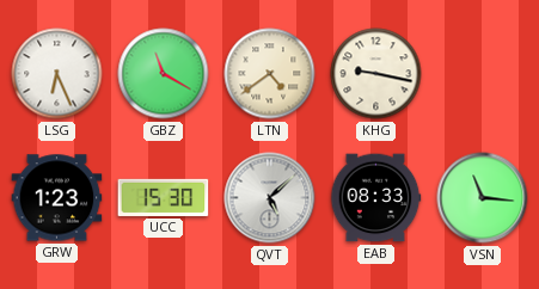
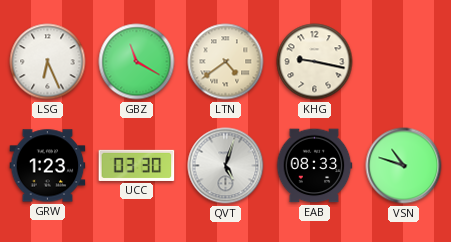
UCC: 15:30 -> 03:30
QVT: 5:08 -> 5:03
VSN: 11:16 -> 10:48
